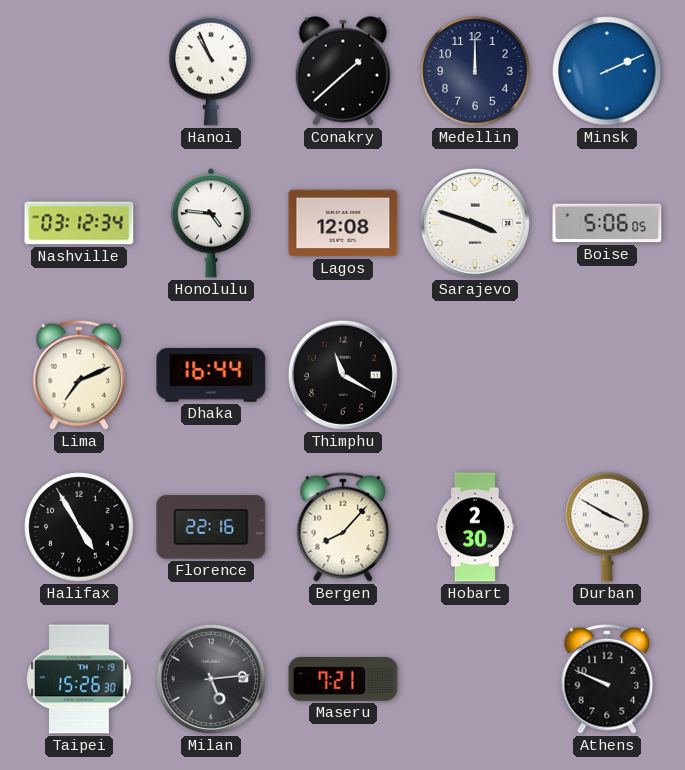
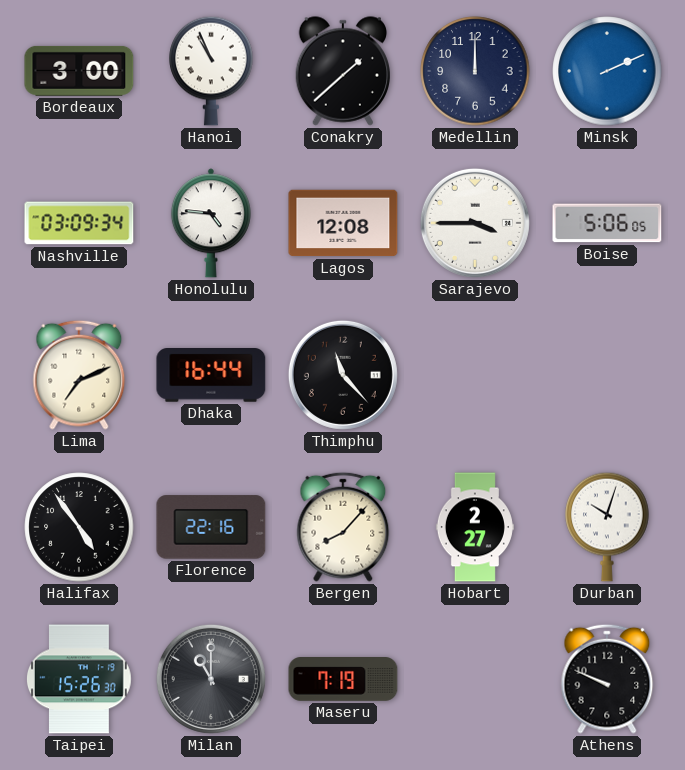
Bordeaux: none -> 3:00
Nashville: 03:12 -> 03:09
Sarajevo: 3:48 -> 3:45
Thimphu: 11:20 -> 11:23
Halifax: 4:55 -> 4:54
Hobart: 2:30 -> 2:27
Durban: 3:50 -> 10:03
Milan: 5:14 -> 11:00
Maseru: 7:21 -> 7:19
